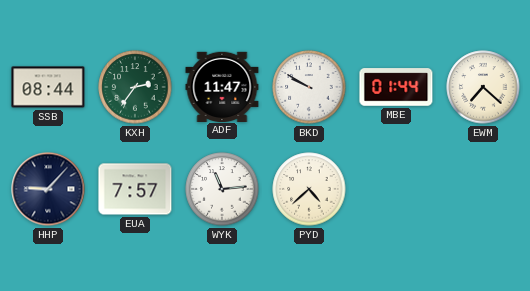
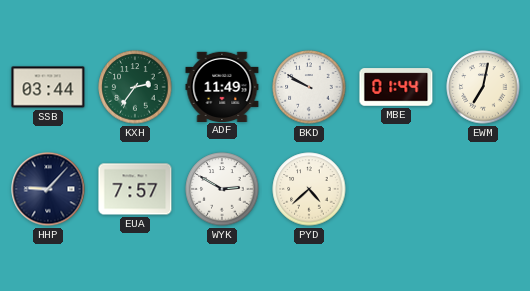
SSB: 08:44 -> 03:44
ADF: 11:47 -> 11:49
EWM: 7:22 -> 7:02
WYK: 11:14 -> 2:50
